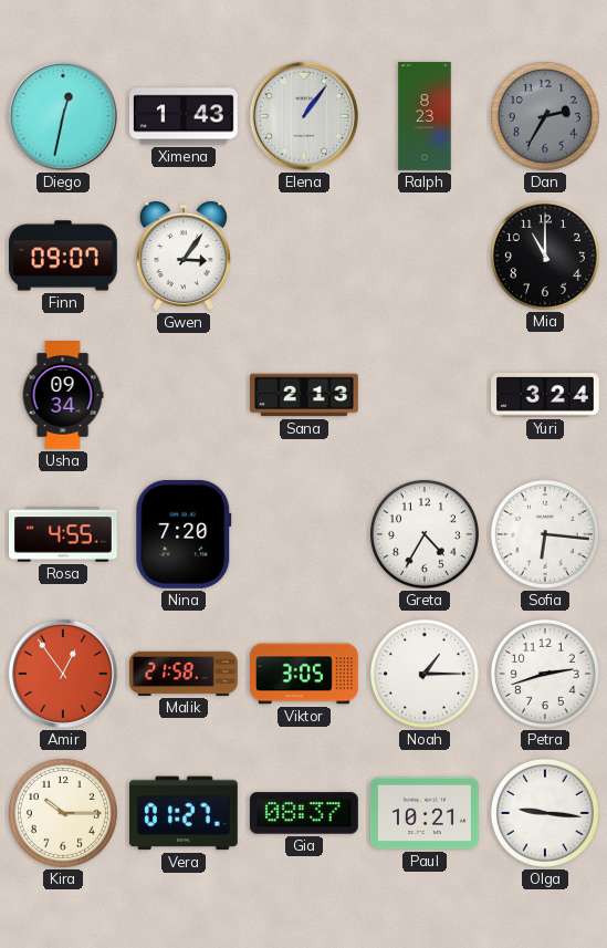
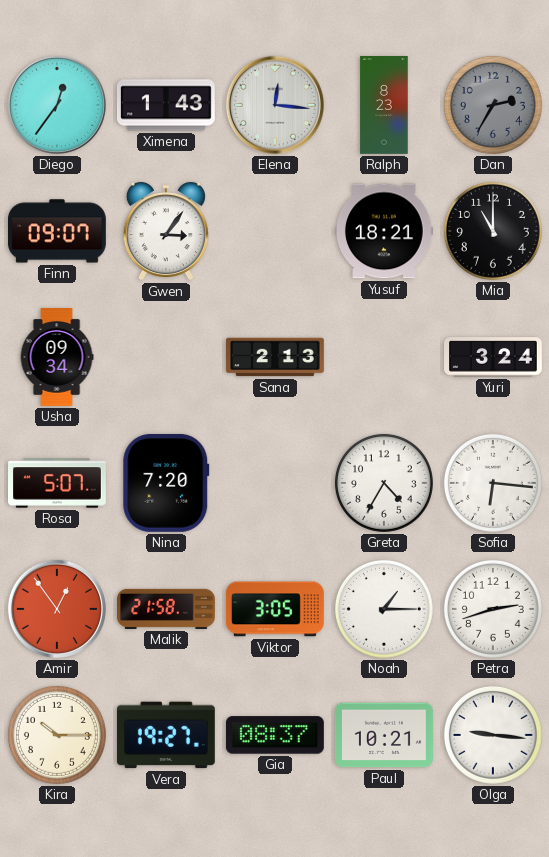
Diego: 12:32 -> 12:36
Elena: 1:06 -> 12:16
Yusuf: none -> 18:21
Rosa: 4:55 -> 5:07
Vera: 01:27 -> 19:27
